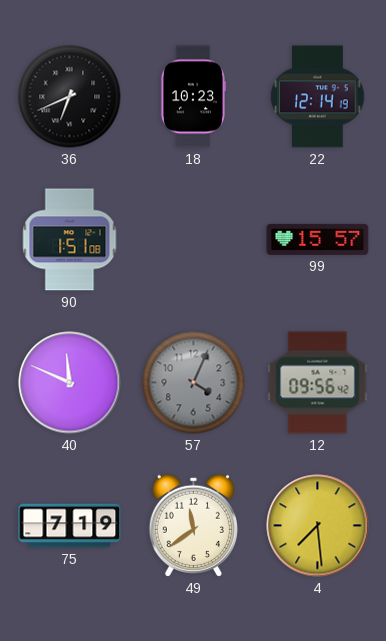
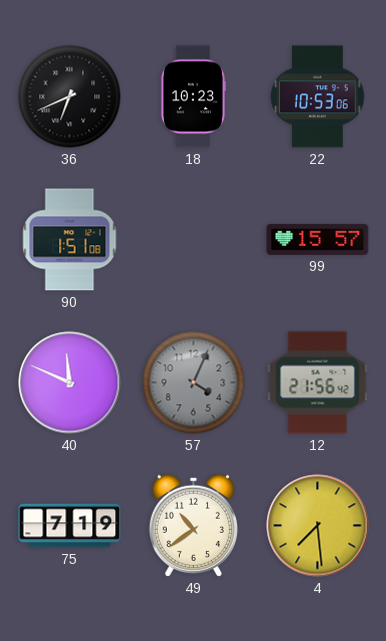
22: 12:14 -> 10:53
12: 09:56 -> 21:56
49: 11:39 -> 10:39
